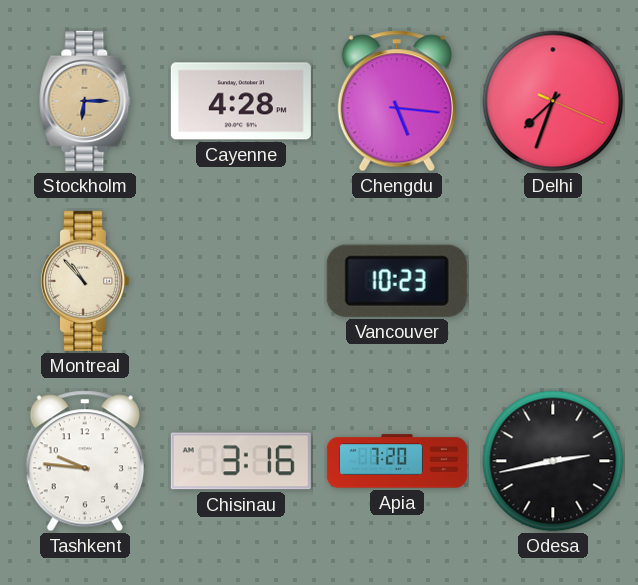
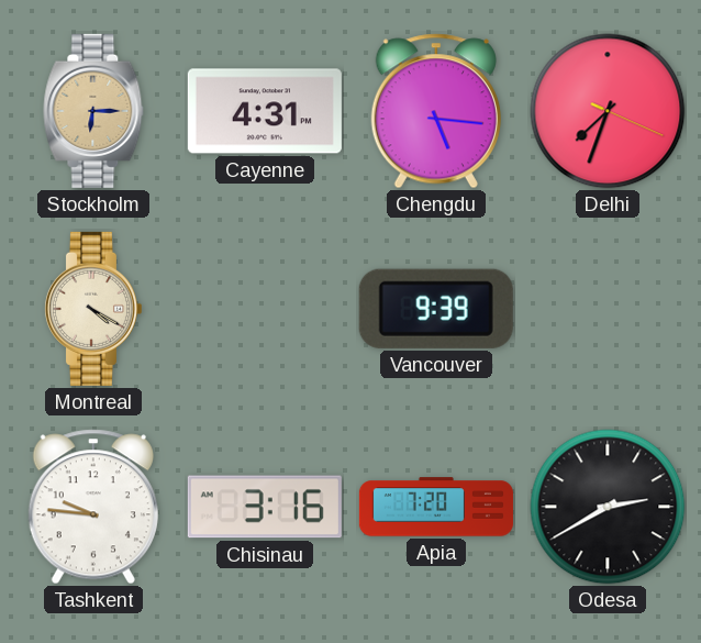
Cayenne: 4:28 -> 4:31
Montreal: 10:53 -> 4:20
Vancouver: 10:23 -> 9:39
Odesa: 2:43 -> 2:40
